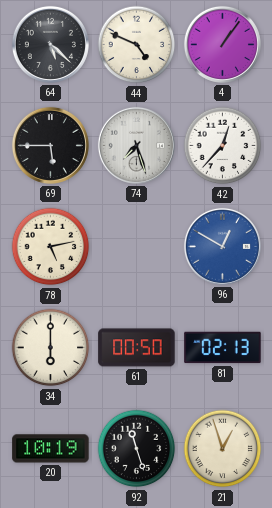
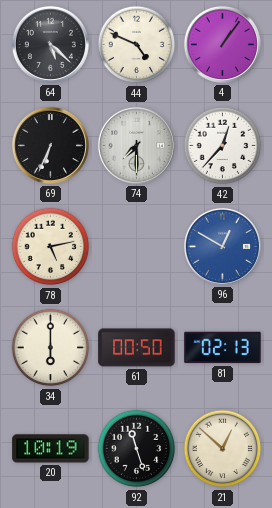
69: 5:45 -> 6:34
74: 7:27 -> 7:30
21: 12:57 -> 12:52
